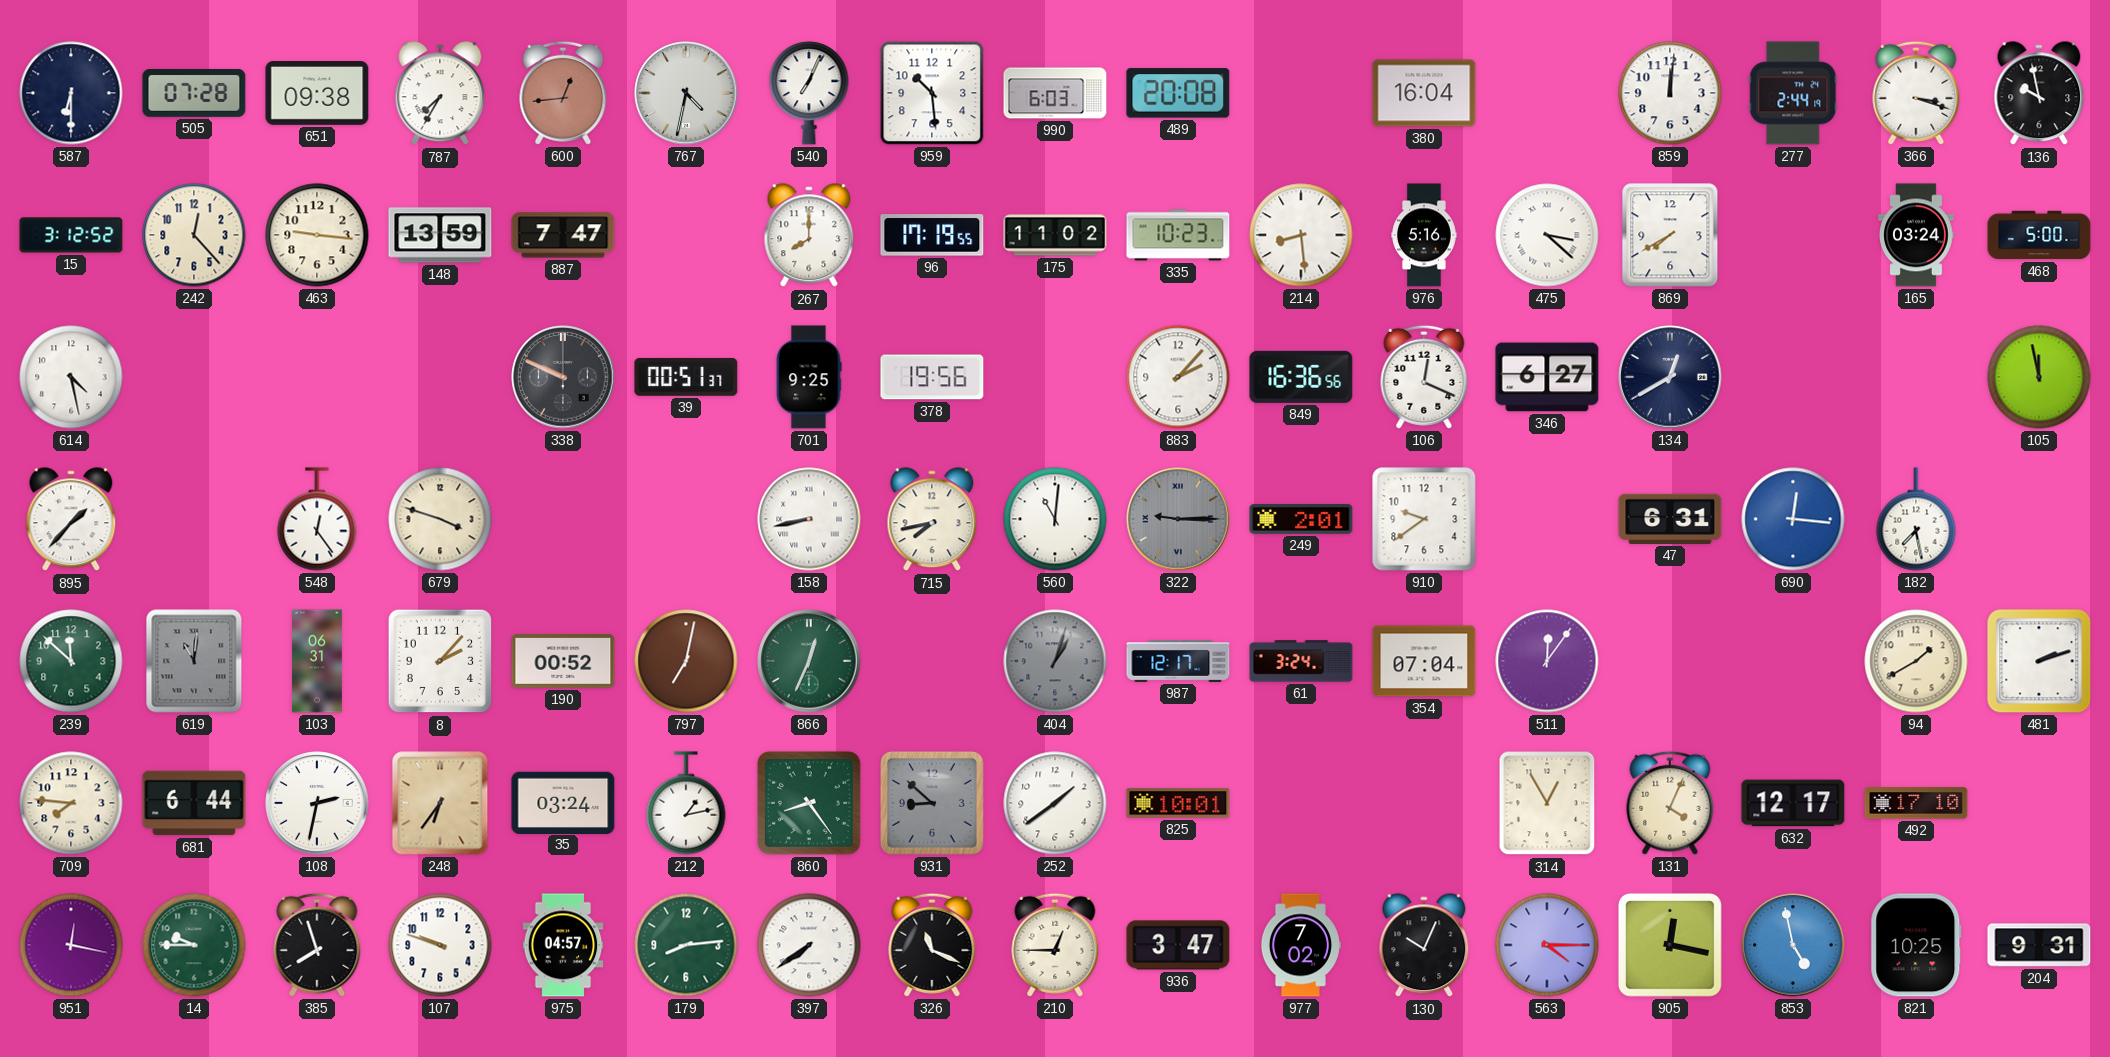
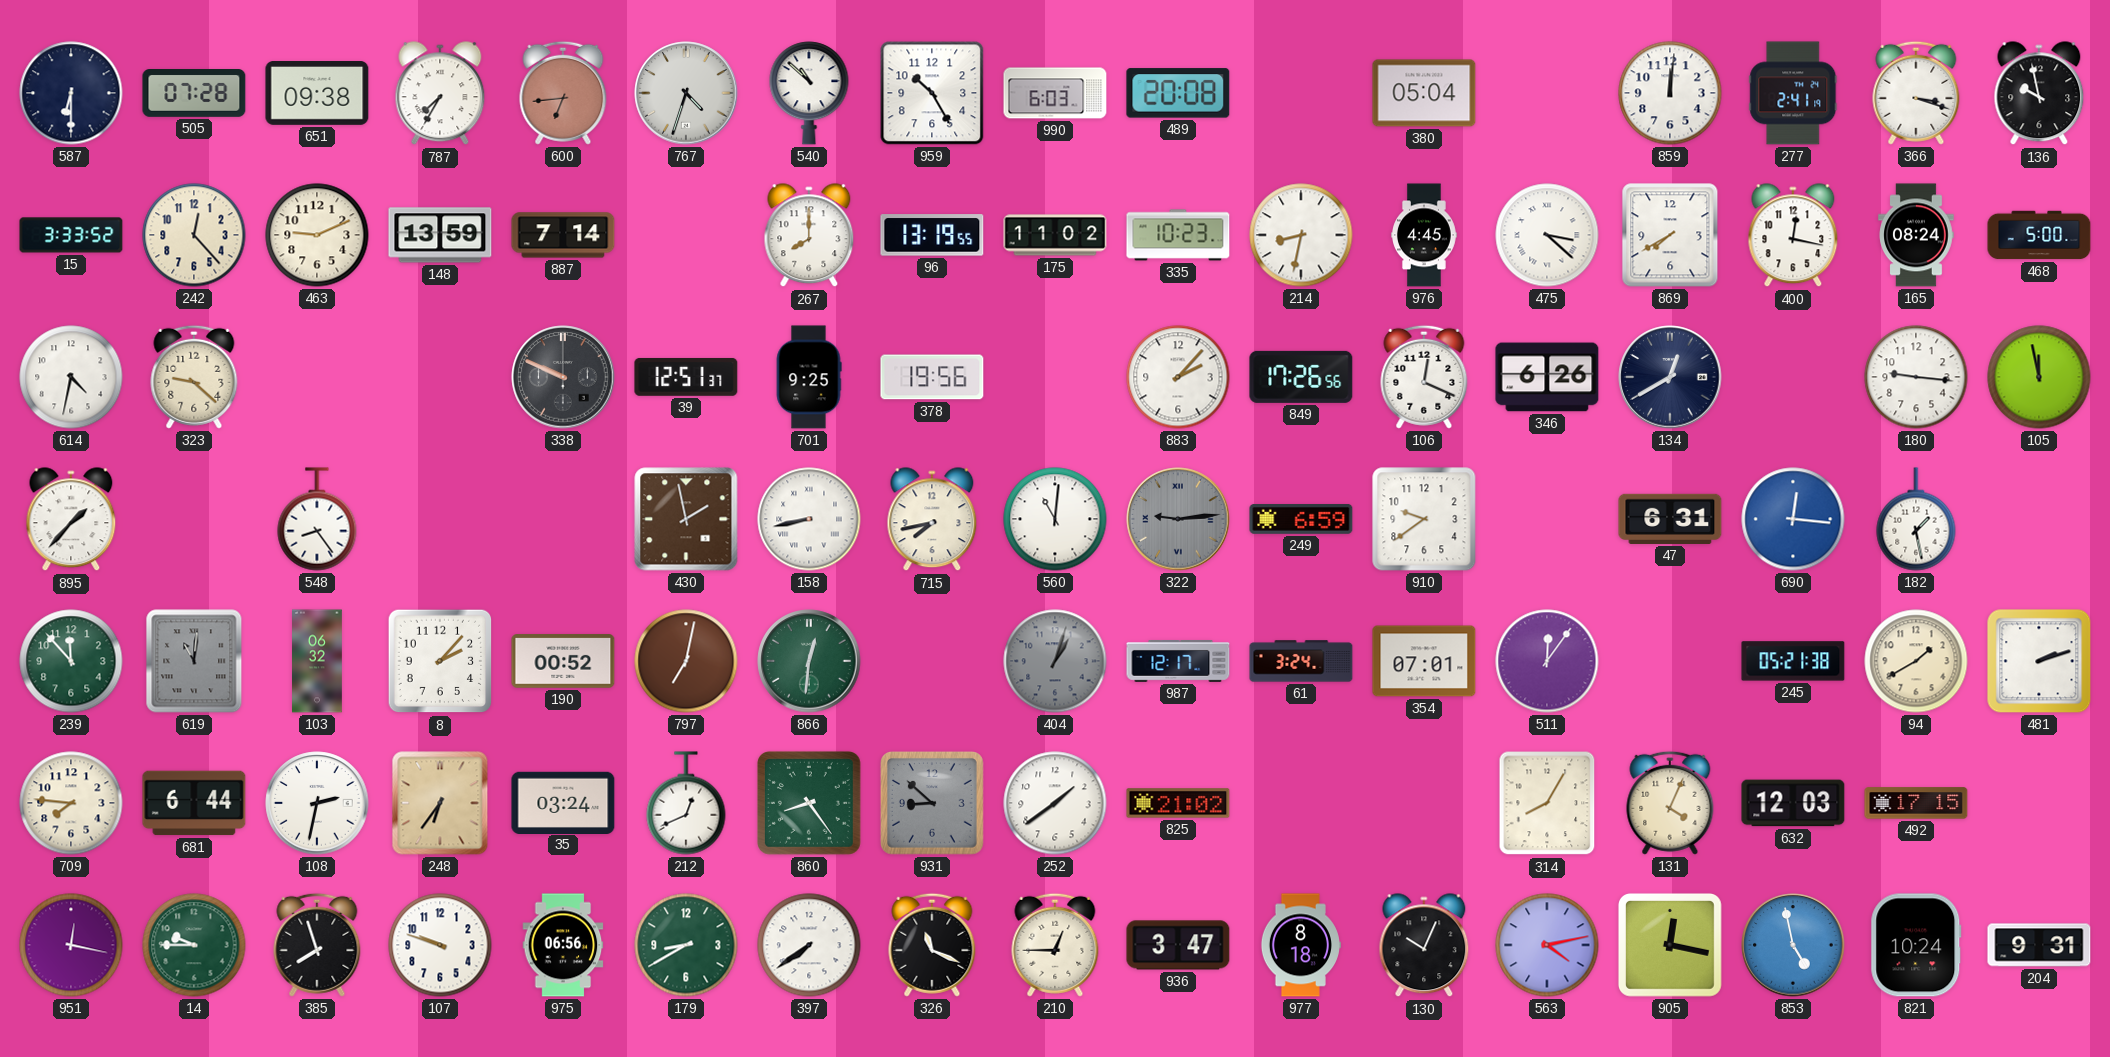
600: 12:44 -> 6:44
767: 4:32 -> 4:33
540: 7:04 -> 10:52
959: 10:29 -> 10:25
380: 16:04 -> 05:04
277: 2:44 -> 2:41
15: 3:12 -> 3:33
463: 9:16 -> 9:11
887: 7:47 -> 7:14
96: 17:19 -> 13:19
214: 8:29 -> 8:32
976: 5:16 -> 4:45
400: none -> 12:17
165: 03:24 -> 08:24
614: 4:28 -> 4:32
323: none -> 9:22
39: 00:51 -> 12:51
849: 16:36 -> 17:26
346: 6:27 -> 6:26
180: none -> 9:16
548: 12:24 -> 8:24
679: 3:48 -> none
430: none -> 1:58
322: 9:15 -> 9:14
249: 2:01 -> 6:59
182: 7:28 -> 1:28
239: 11:52 -> 11:53
103: 06:31 -> 06:32
866: 12:34 -> 12:31
354: 07:04 -> 07:01
245: none -> 05:21
212: 1:13 -> 12:41
825: 10:01 -> 21:02
314: 12:55 -> 8:05
632: 12:17 -> 12:03
492: 17:10 -> 17:15
975: 04:57 -> 06:56
179: 8:14 -> 8:40
977: 7:02 -> 8:18
563: 4:15 -> 4:13
821: 10:25 -> 10:24
